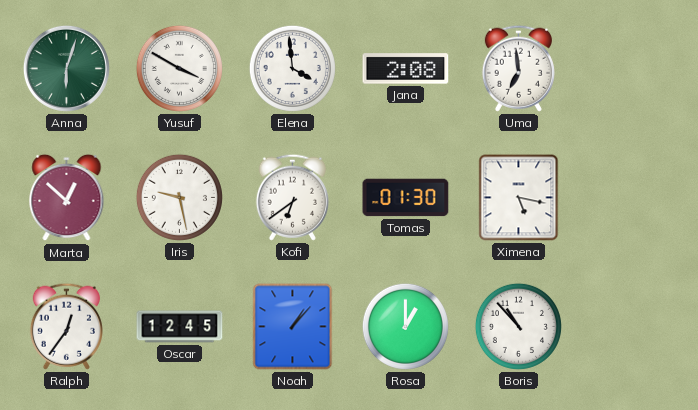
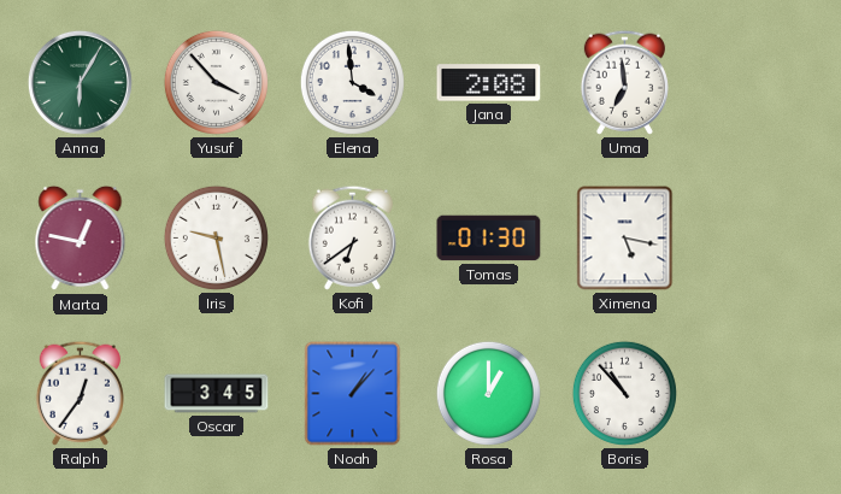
Anna: 6:03 -> 6:05
Yusuf: 3:50 -> 3:53
Marta: 12:52 -> 12:47
Oscar: 12:45 -> 3:45
